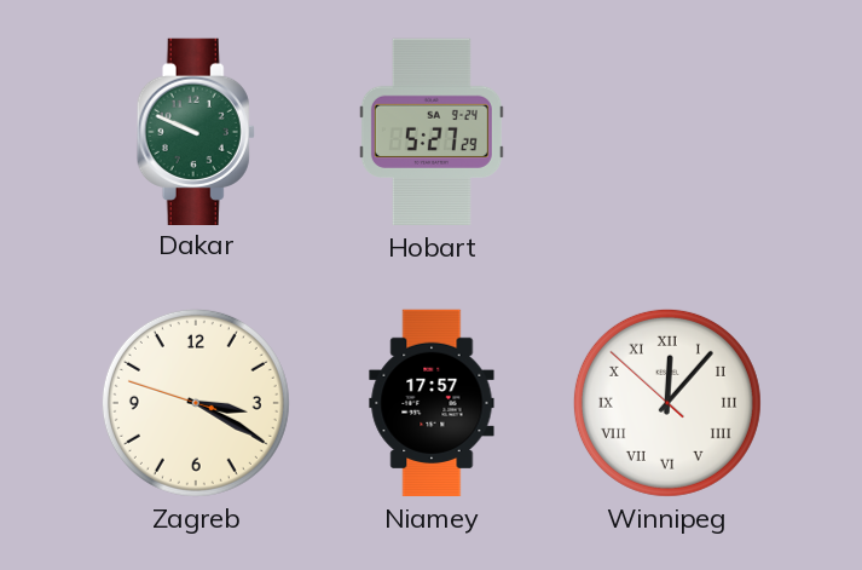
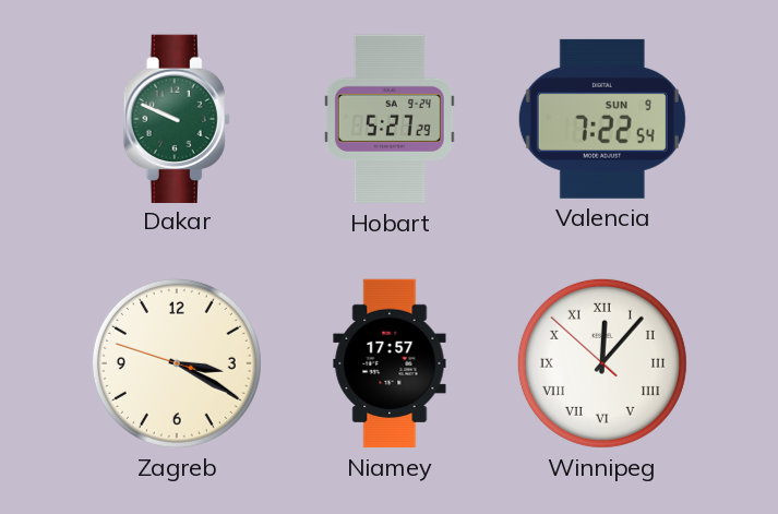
Valencia: none -> 7:22
